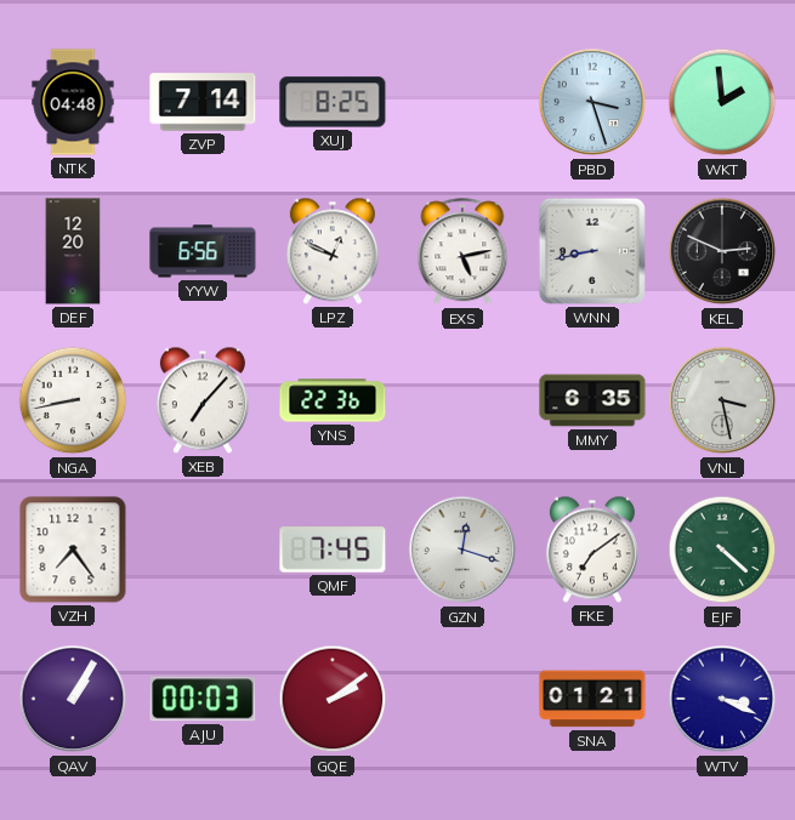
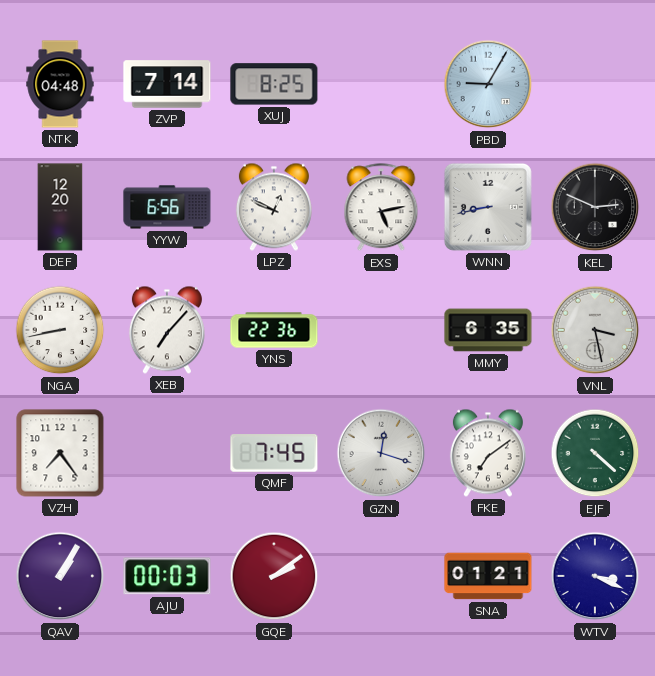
PBD: 3:27 -> 9:05
WKT: 1:59 -> none
